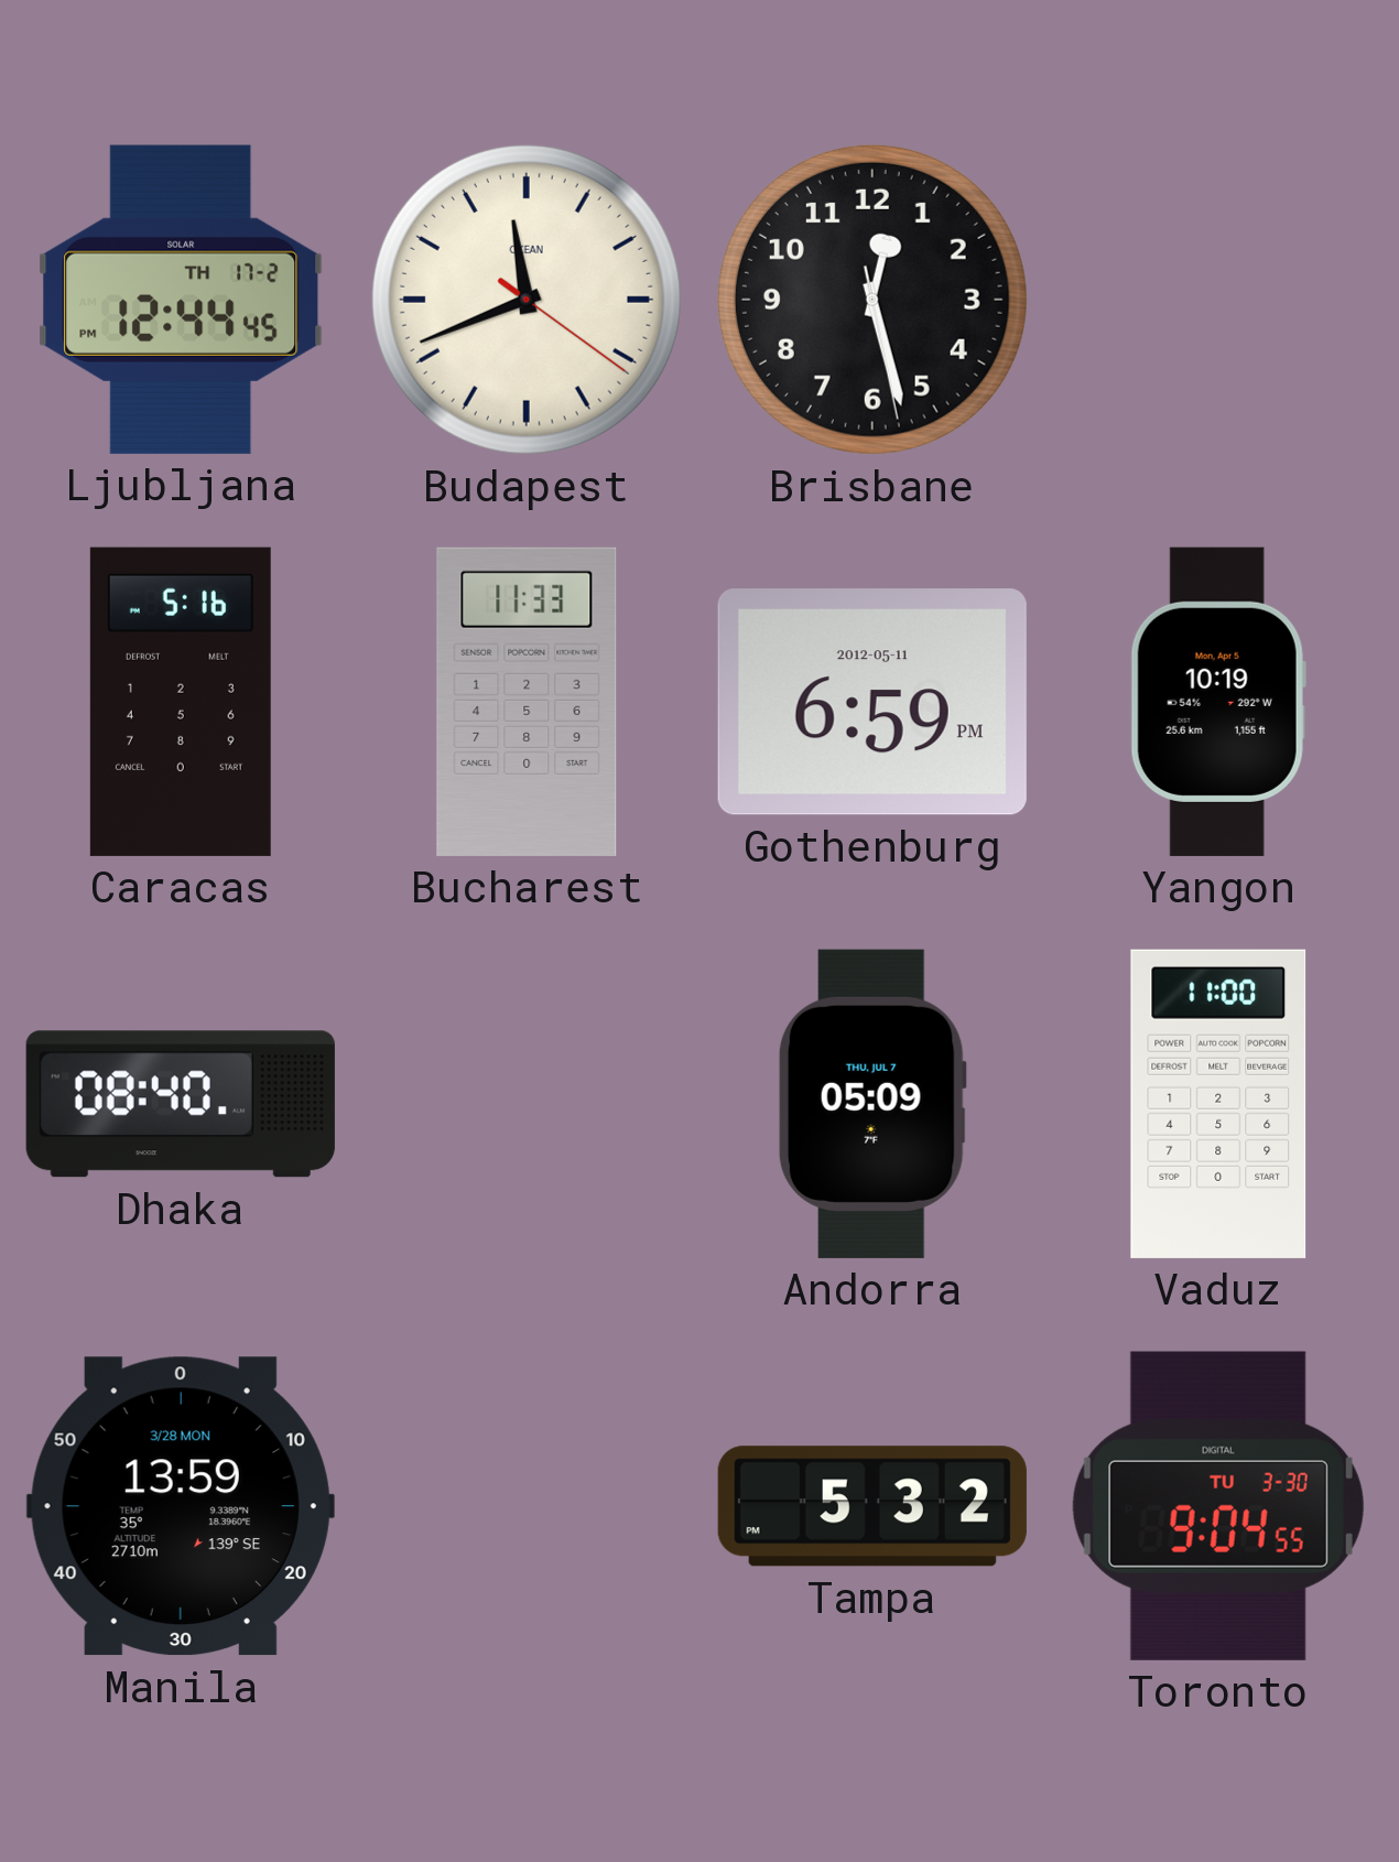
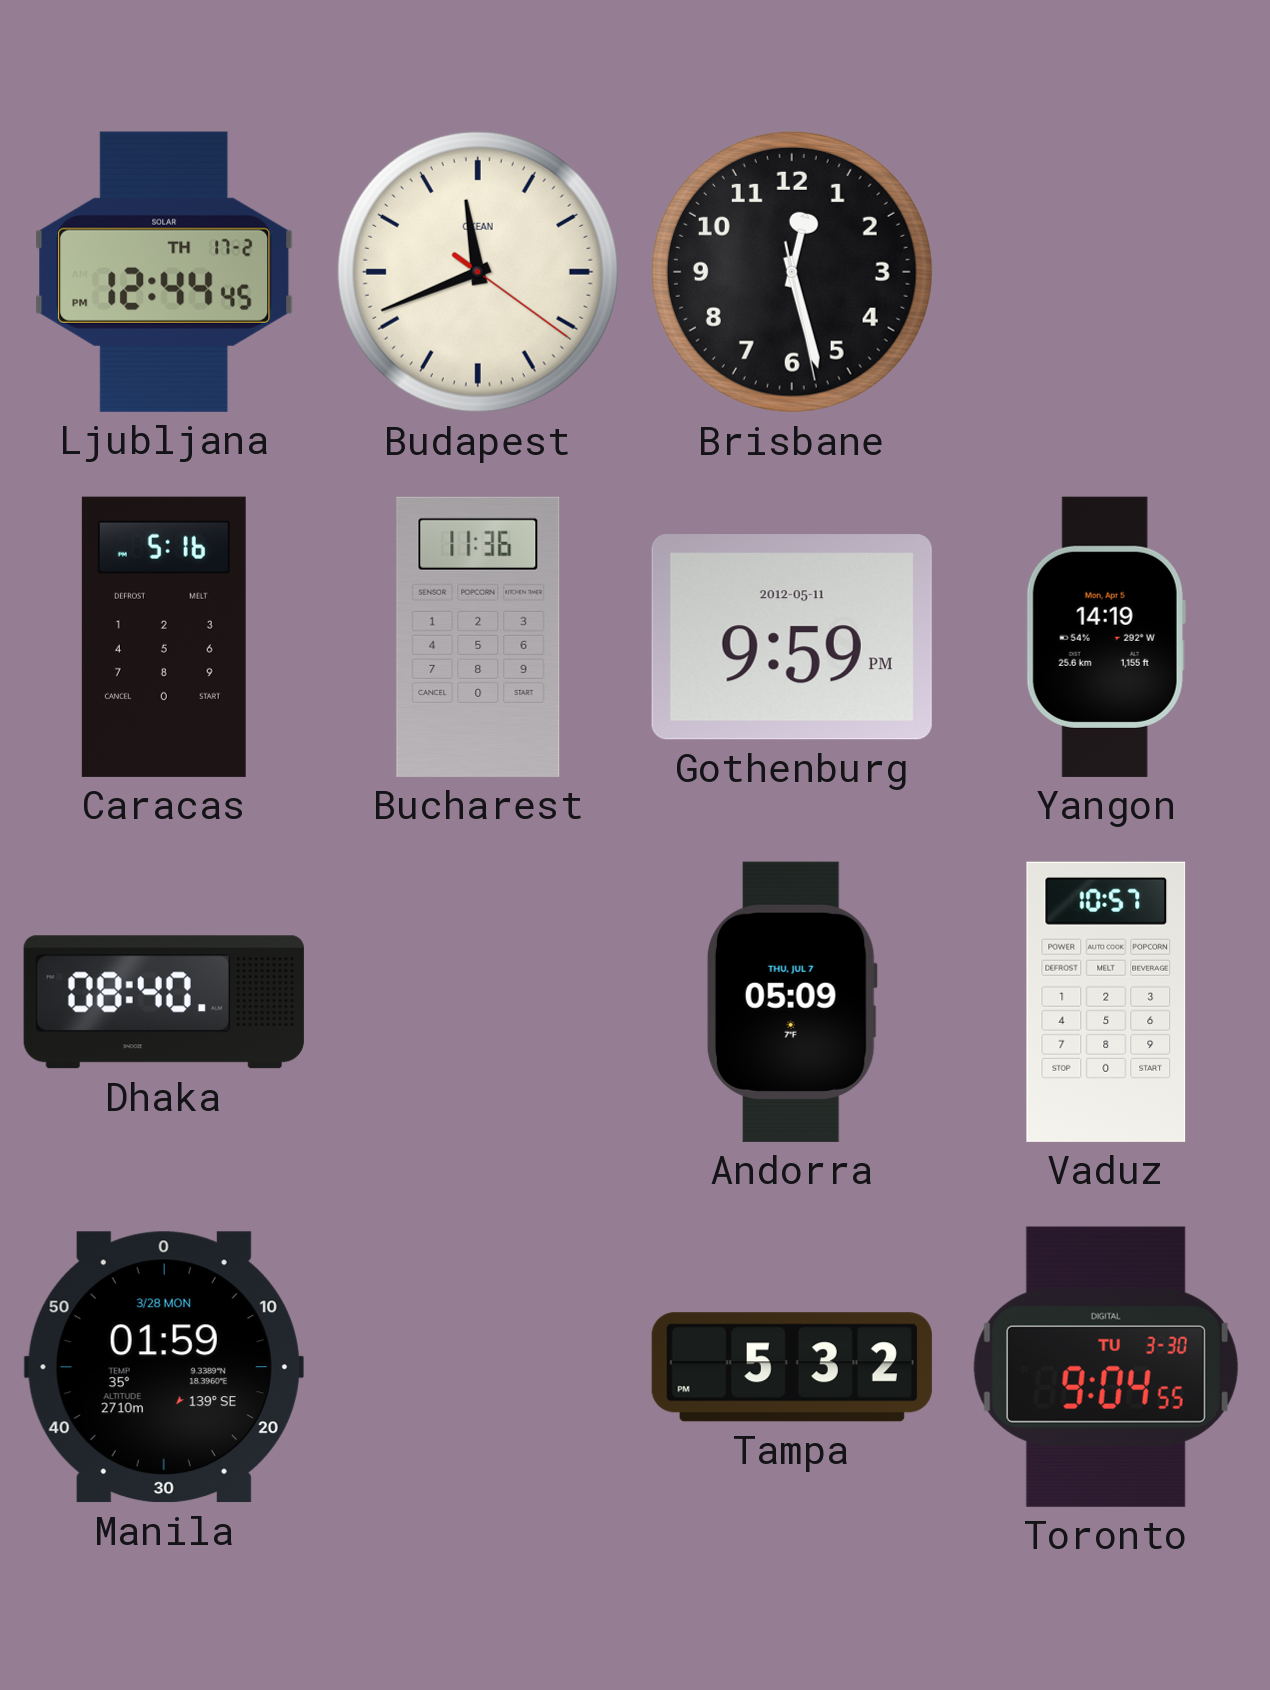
Bucharest: 11:33 -> 11:36
Gothenburg: 6:59 -> 9:59
Yangon: 10:19 -> 14:19
Vaduz: 11:00 -> 10:57
Manila: 13:59 -> 01:59
